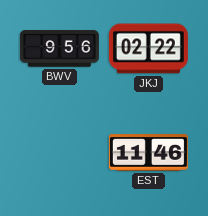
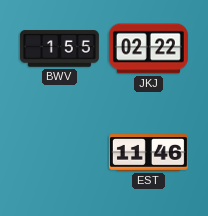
BWV: 9:56 -> 1:55
